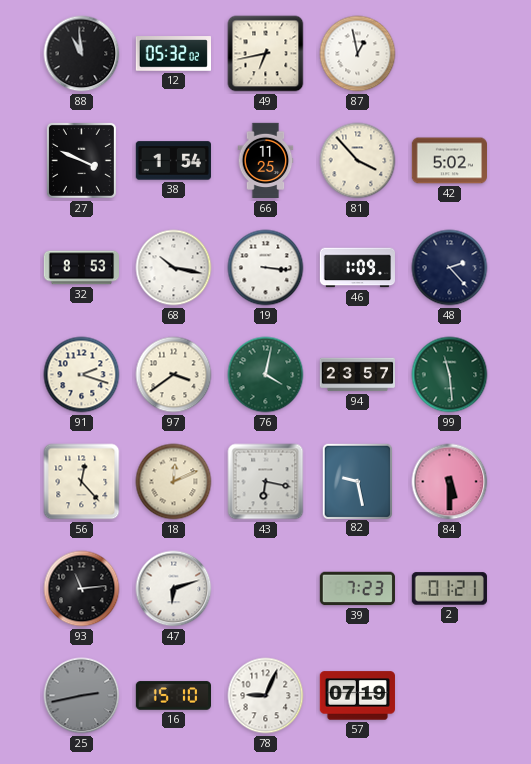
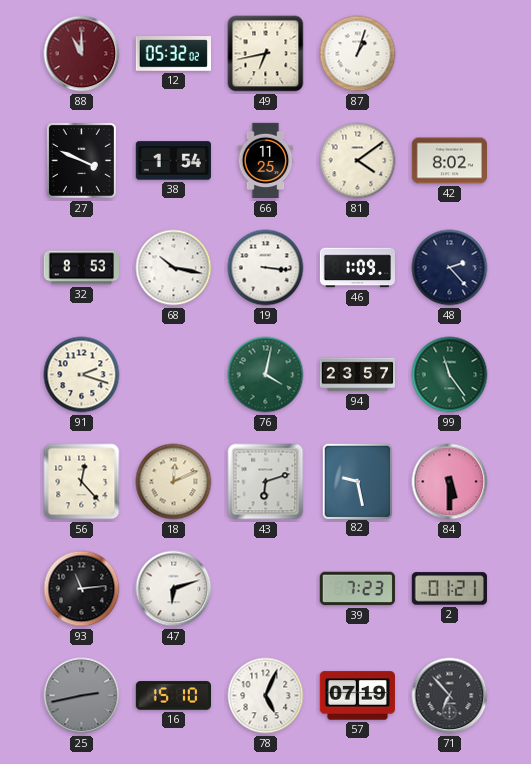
88: 10:59 -> 11:00
88 dial: black -> burgundy
87: 12:58 -> 1:03
81: 3:53 -> 4:09
42: 5:02 -> 8:02
97: 3:39 -> none
99: 11:29 -> 11:24
43: 6:17 -> 6:12
78: 9:04 -> 5:04
71: none -> 6:53
